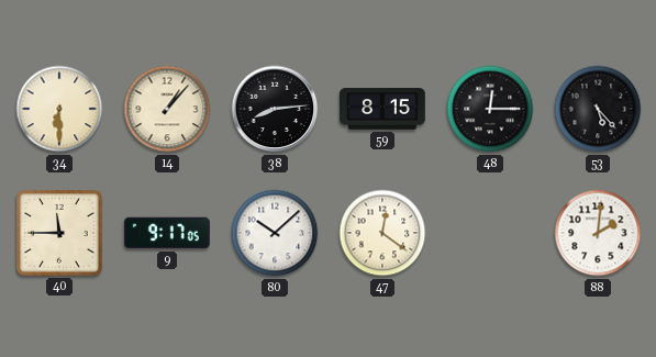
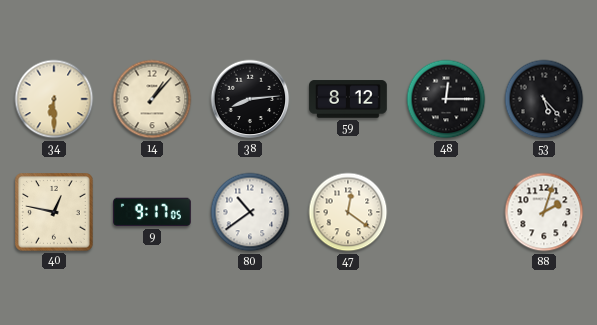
59: 8:15 -> 8:12
40: 11:45 -> 12:47
80: 10:08 -> 10:39
88: 2:01 -> 2:03
